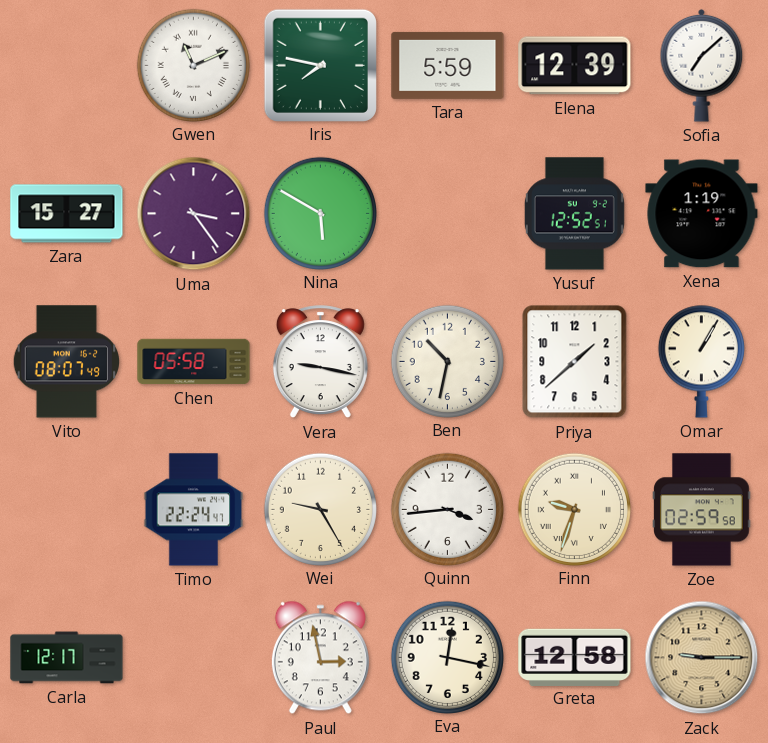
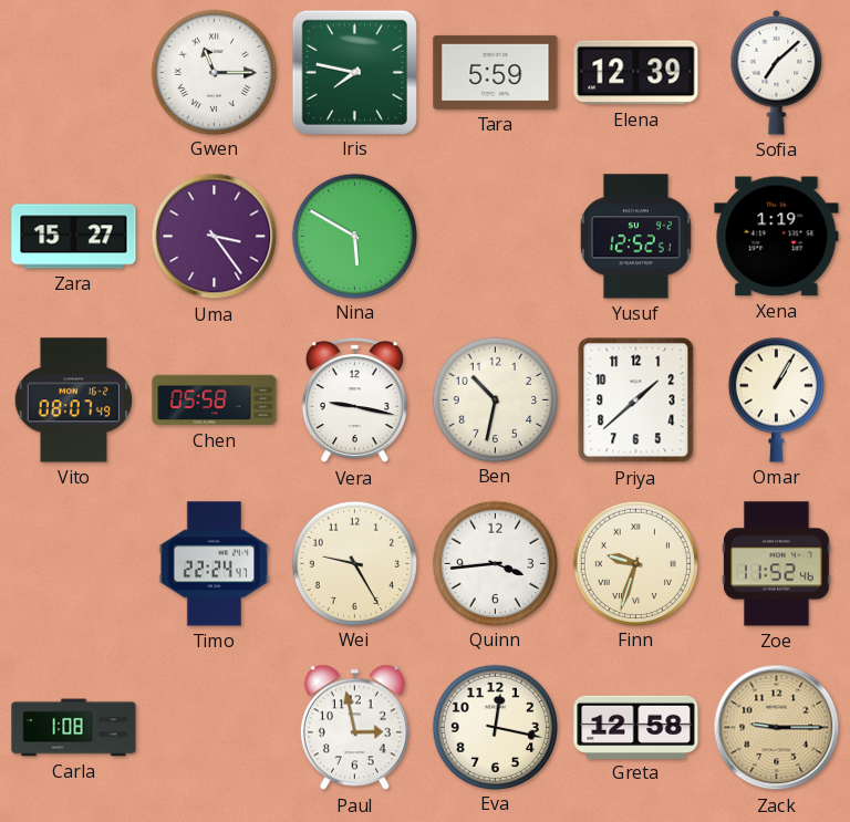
Gwen: 11:11 -> 11:15
Zoe: 02:59 -> 11:52
Carla: 12:17 -> 1:08
